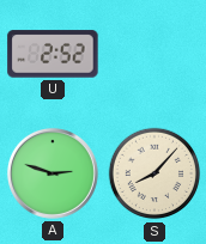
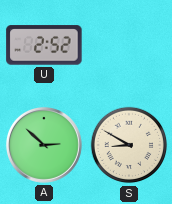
A: 2:48 -> 2:52
S: 8:07 -> 8:50
